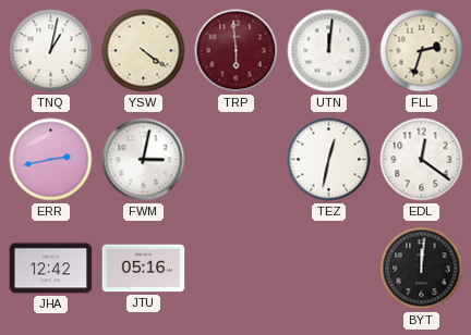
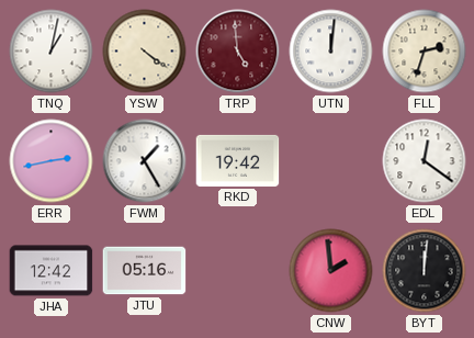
TRP: 5:59 -> 4:59
FWM: 3:02 -> 1:25
RKD: none -> 19:42
TEZ: 12:32 -> none
CNW: none -> 1:59
